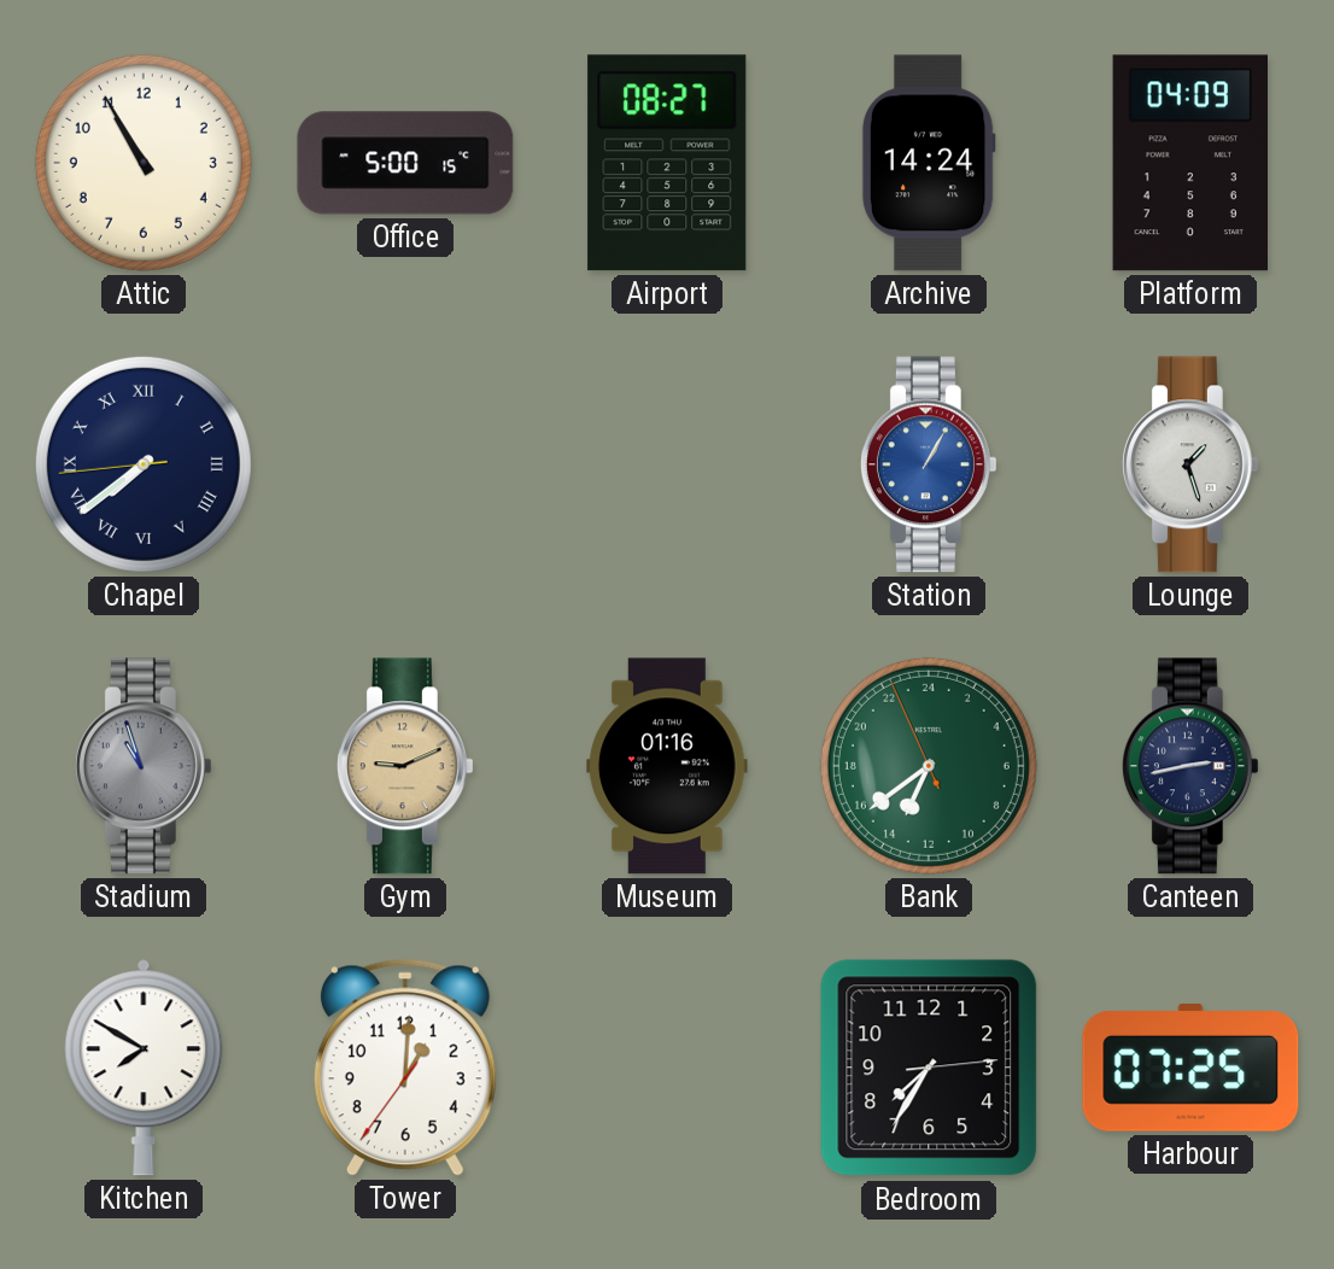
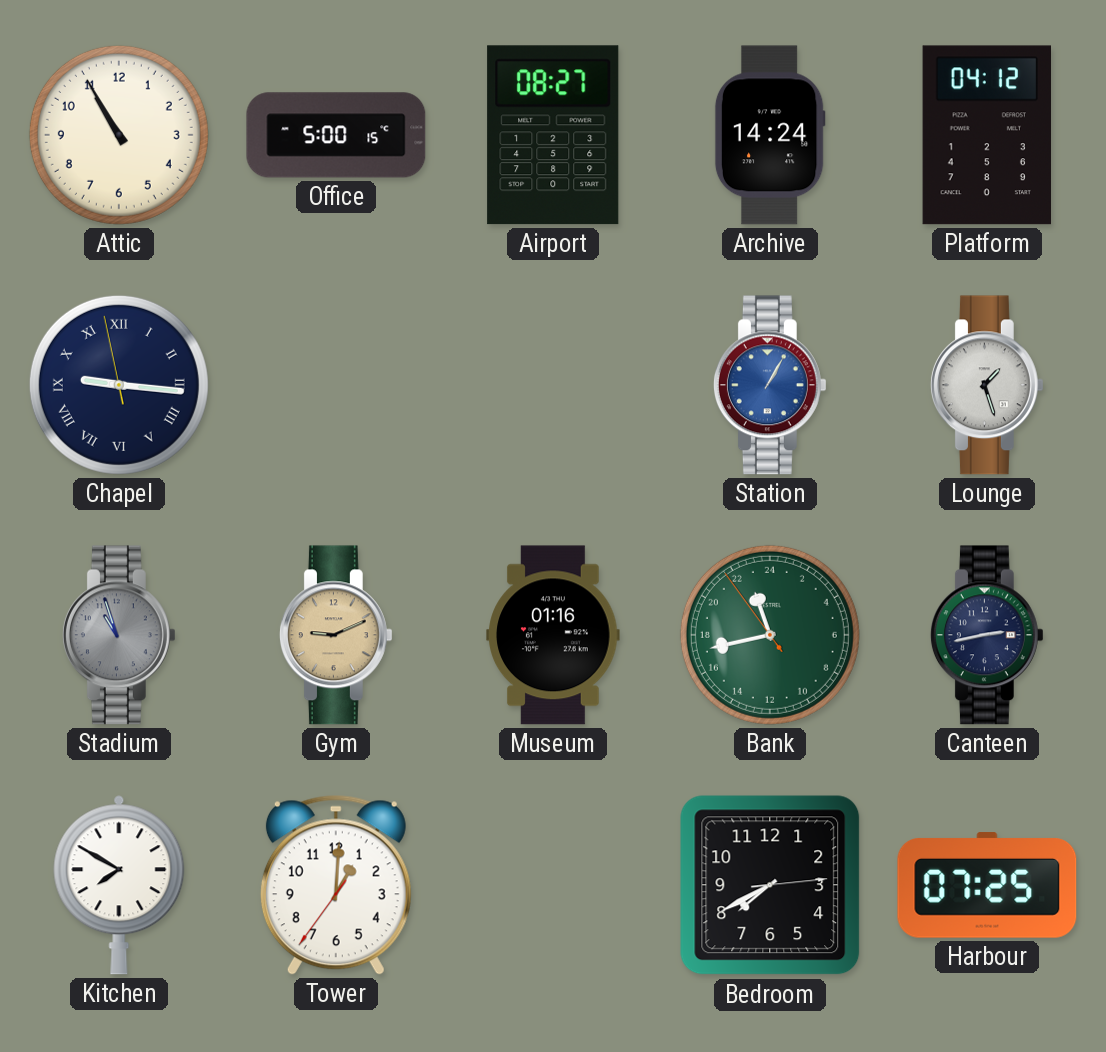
Platform: 04:09 -> 04:12
Chapel: 7:38 -> 9:15
Bank: 13:38 -> 22:42
Bedroom: 7:35 -> 7:40
